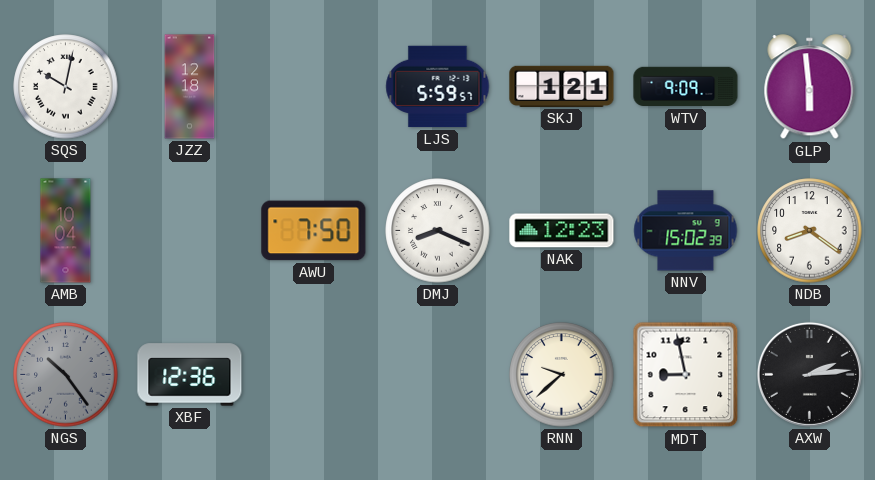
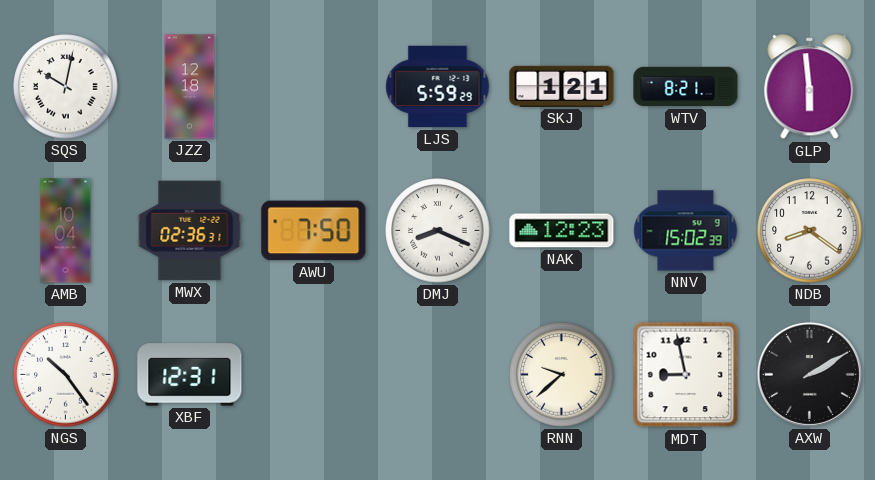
LJS: 5:59:57 -> 5:59:29
WTV: 9:09 -> 8:21
MWX: none -> 02:36
NGS dial: grey -> white
XBF: 12:36 -> 12:31
AXW: 2:14 -> 2:10
